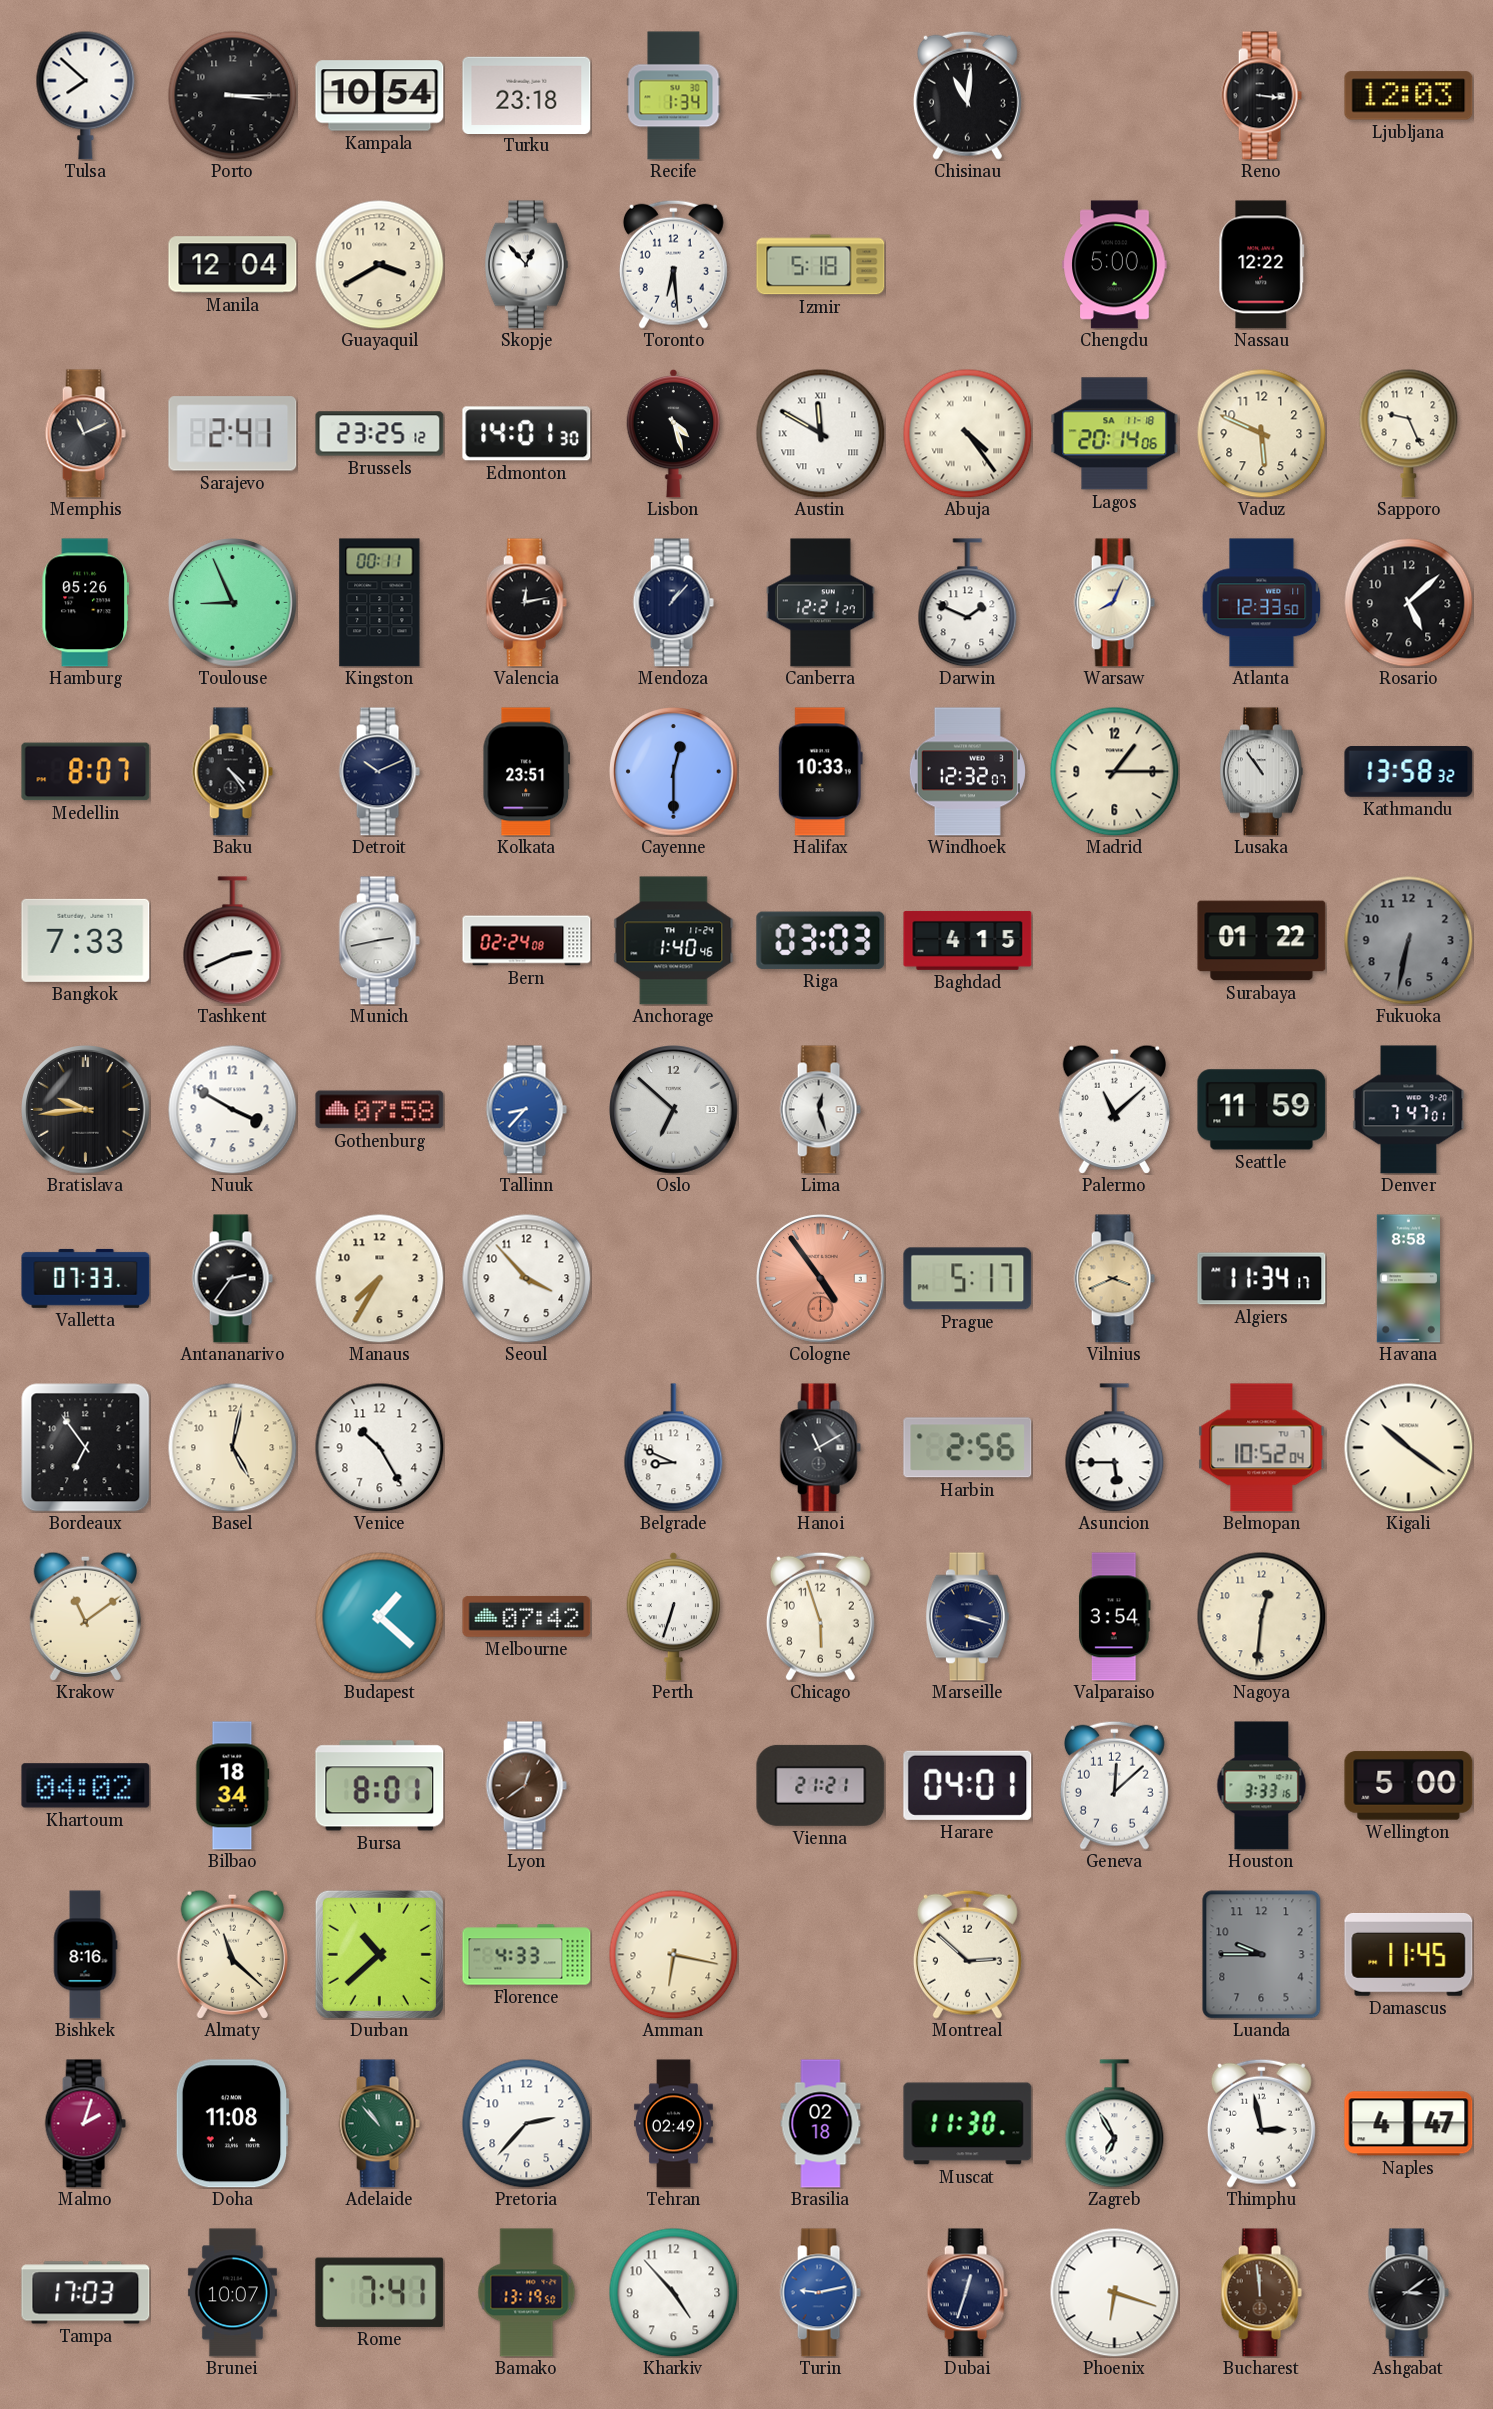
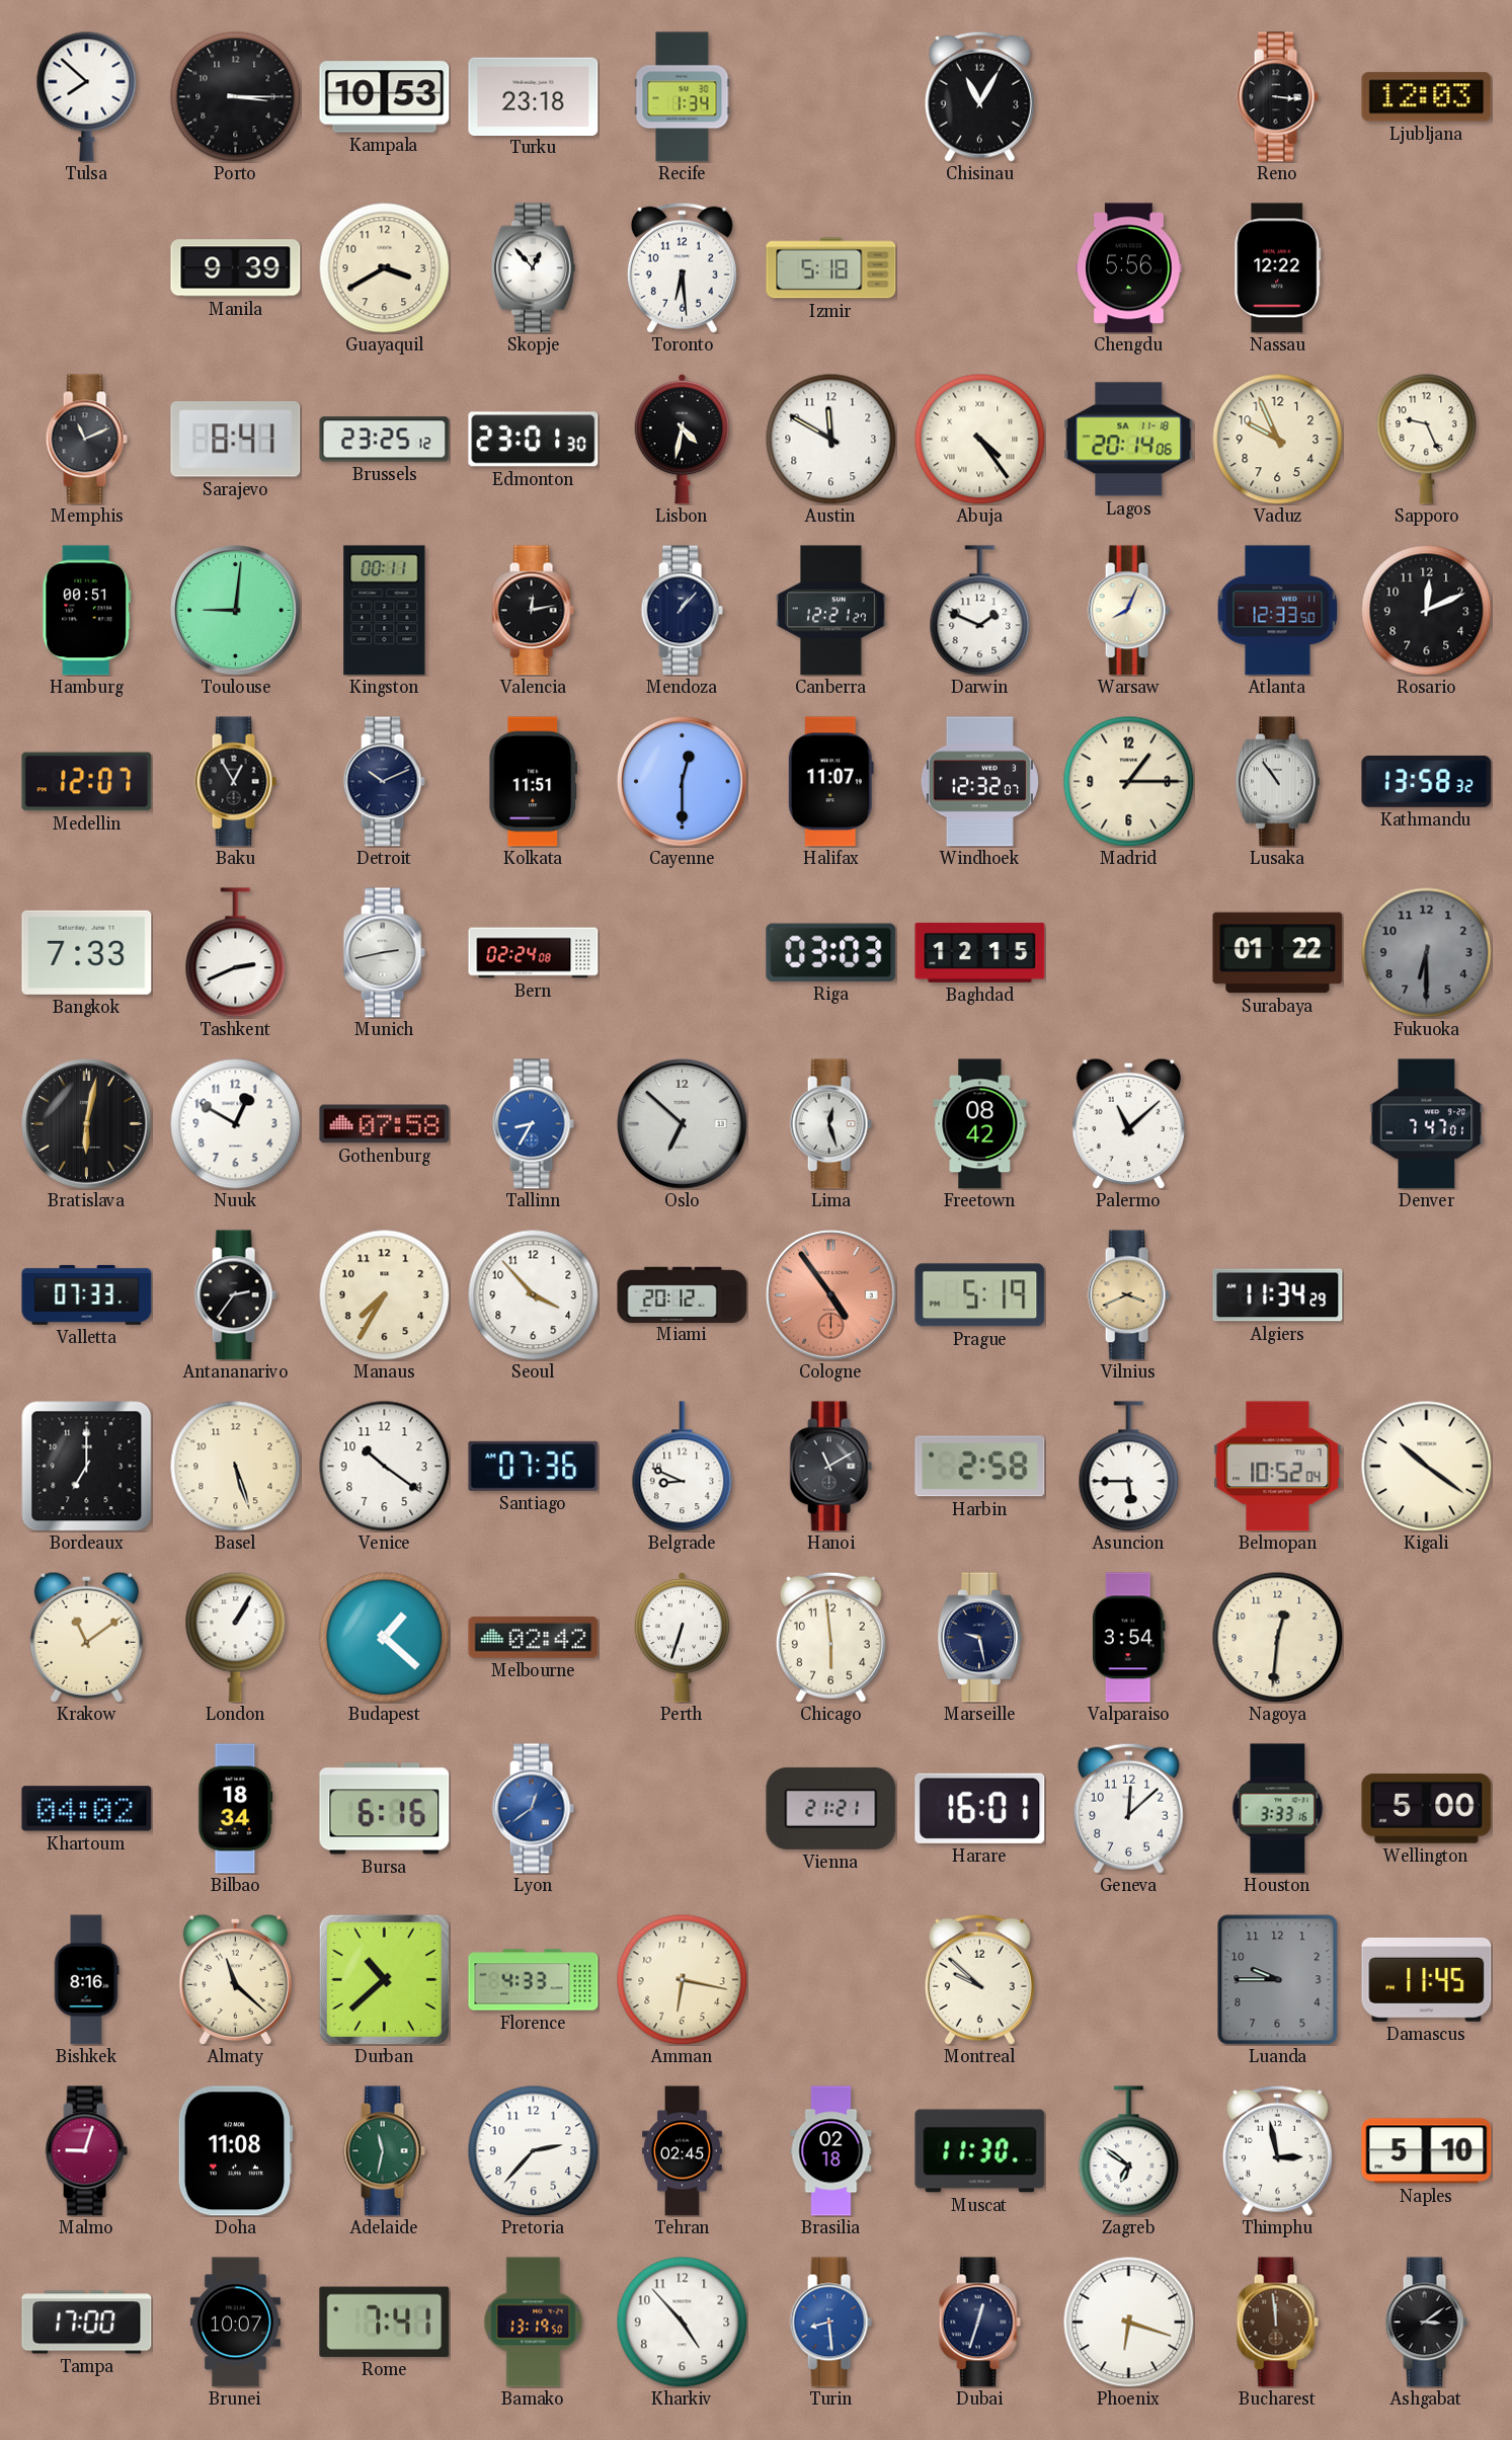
Kampala: 10:54 -> 10:53
Chisinau: 11:01 -> 11:05
Manila: 12:04 -> 9:39
Chengdu: 5:00 -> 5:56
Sarajevo: 2:41 -> 8:41
Edmonton: 14:01 -> 23:01
Lisbon: 4:27 -> 4:32
Austin numerals: Roman -> Arabic
Vaduz: 5:49 -> 9:56
Hamburg: 05:26 -> 00:51
Toulouse: 8:56 -> 9:01
Rosario: 5:08 -> 12:11
Medellin: 8:07 -> 12:07
Baku: 4:24 -> 12:55
Kolkata: 23:51 -> 11:51
Halifax: 10:33 -> 11:07
Anchorage: 1:40 -> none
Baghdad: 4:15 -> 12:15
Fukuoka: 6:32 -> 6:30
Bratislava: 9:44 -> 6:02
Nuuk: 3:50 -> 12:50
Tallinn: 8:37 -> 8:35
Freetown: none -> 08:42
Seattle: 11:59 -> none
Miami: none -> 20:12
Prague: 5:17 -> 5:19
Algiers: 11:34:17 -> 11:34:29
Havana: 8:58 -> none
Bordeaux: 6:54 -> 7:00
Basel: 5:02 -> 5:27
Venice: 10:25 -> 10:21
Santiago: none -> 07:36
Harbin: 2:56 -> 2:58
London: none -> 1:05
Melbourne: 07:42 -> 02:42
Chicago: 5:57 -> 5:59
Marseille: 3:18 -> 9:28
Bursa: 8:01 -> 6:16
Lyon dial: brown -> blue
Harare: 04:01 -> 16:01
Montreal: 2:52 -> 9:52
Malmo: 2:03 -> 9:03
Adelaide: 10:53 -> 11:32
Tehran: 02:49 -> 02:45
Zagreb: 6:55 -> 6:51
Naples: 4:47 -> 5:10
Tampa: 17:03 -> 17:00
Turin: 9:13 -> 8:29
